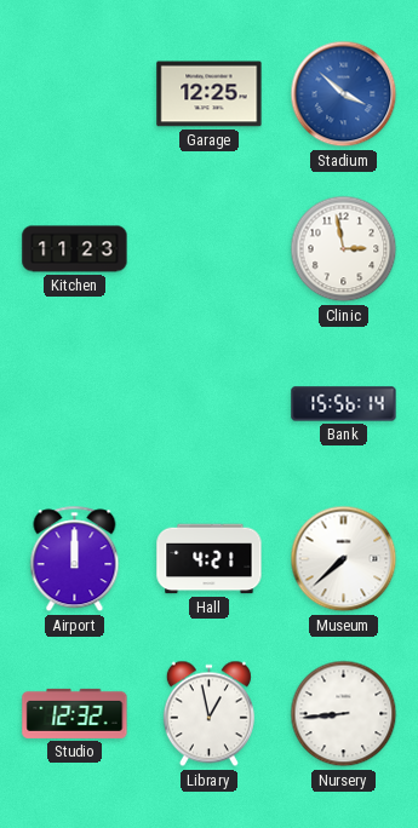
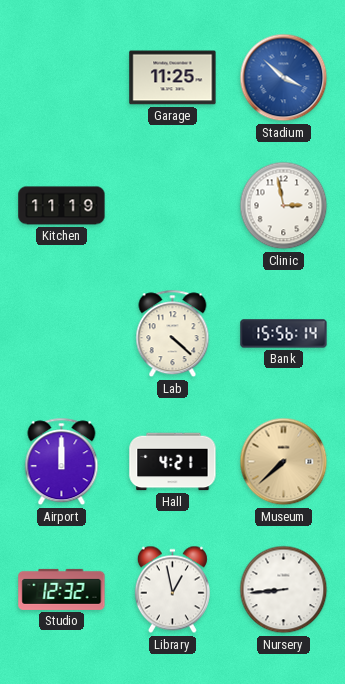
Garage: 12:25 -> 11:25
Kitchen: 11:23 -> 11:19
Lab: none -> 4:22
Museum dial: white -> champagne
